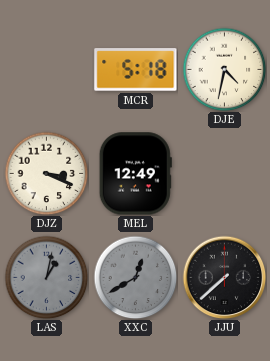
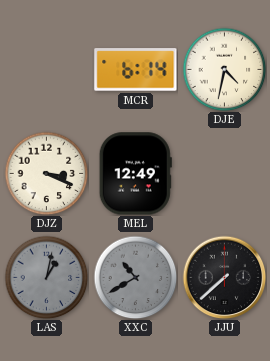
MCR: 5:18 -> 6:14
XXC: 12:40 -> 10:40
